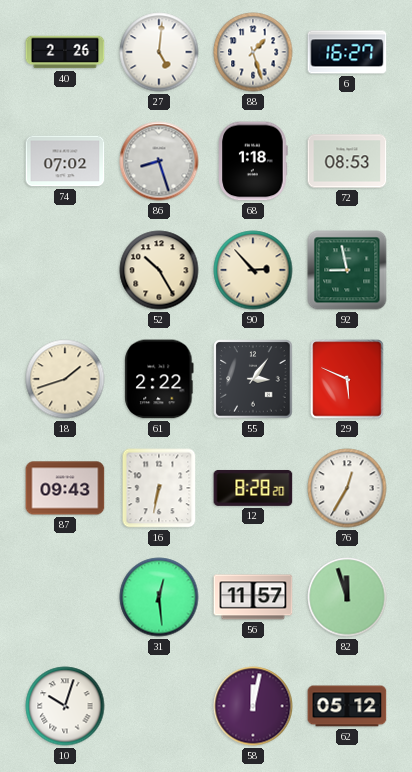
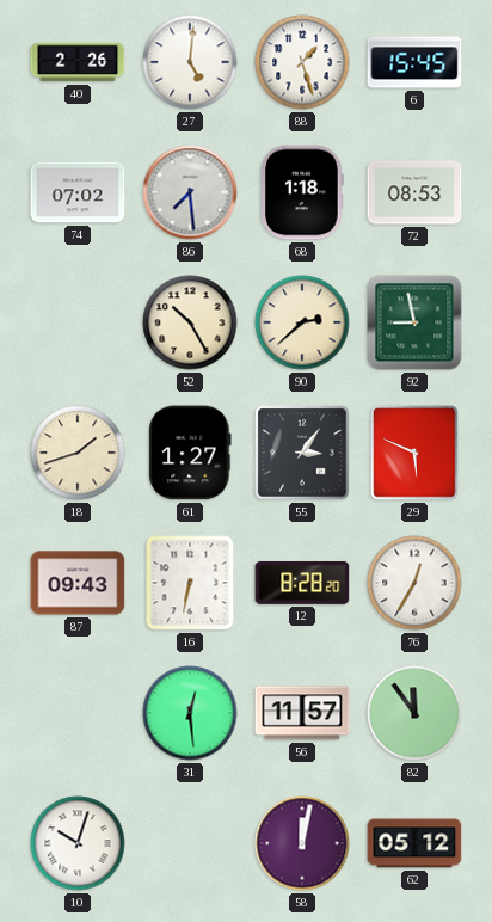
6: 16:27 -> 15:45
86: 8:27 -> 7:29
90: 2:53 -> 2:38
61: 2:22 -> 1:27
82: 11:57 -> 11:54
